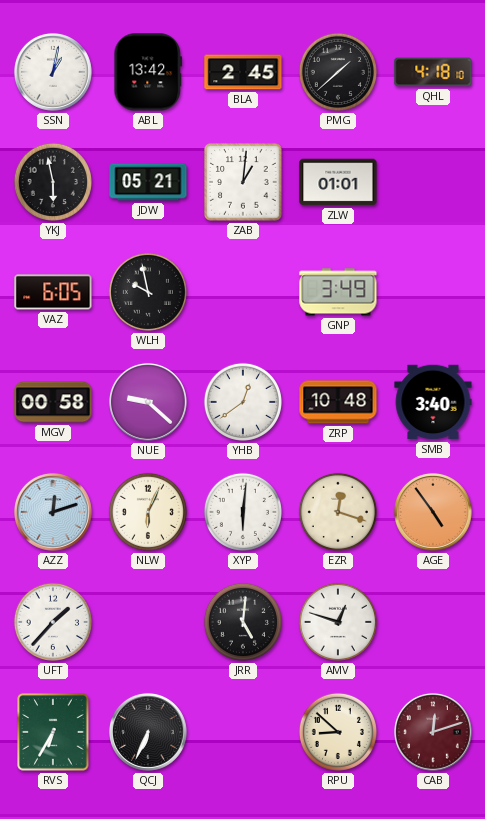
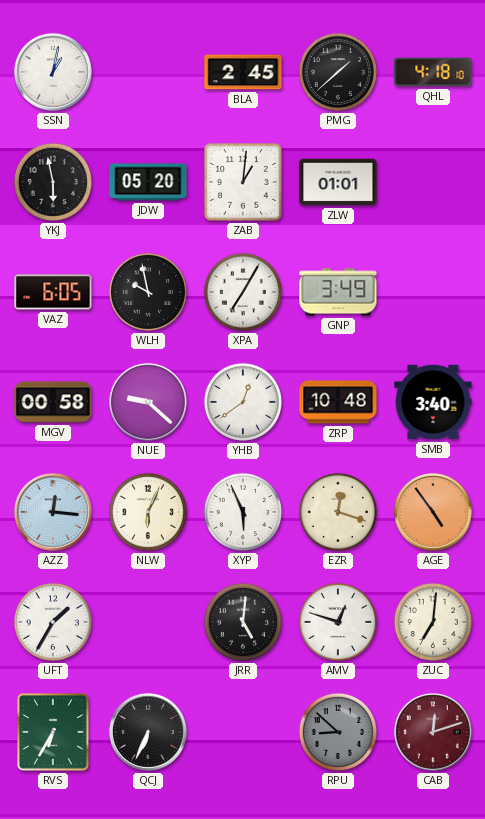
ABL: 13:42 -> none
JDW: 05:21 -> 05:20
XPA: none -> 7:05
AZZ: 12:12 -> 12:16
XYP: 6:01 -> 5:56
UFT: 1:37 -> 1:35
ZUC: none -> 7:01
RPU dial: cream -> grey
